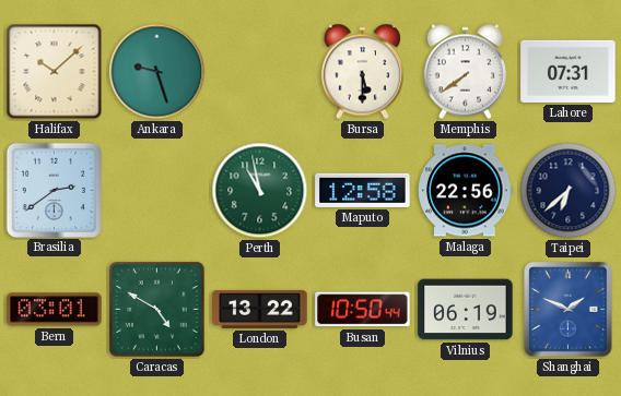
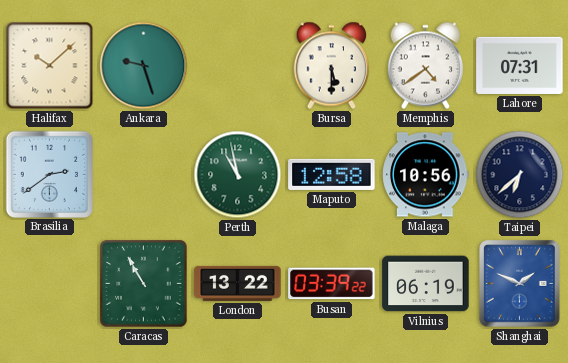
Memphis: 7:39 -> 4:39
Malaga: 22:56 -> 10:56
Bern: 03:01 -> none
Caracas: 4:50 -> 10:55
Busan: 10:50 -> 03:39
